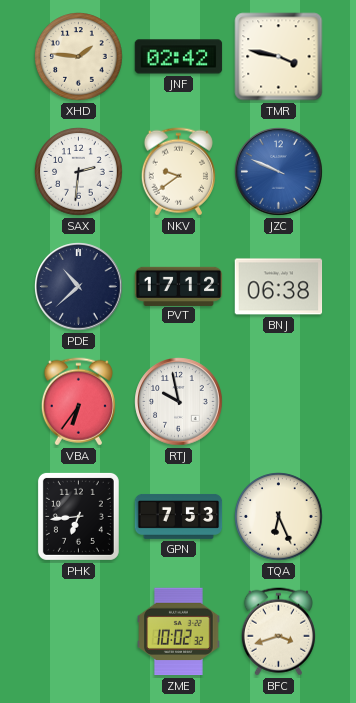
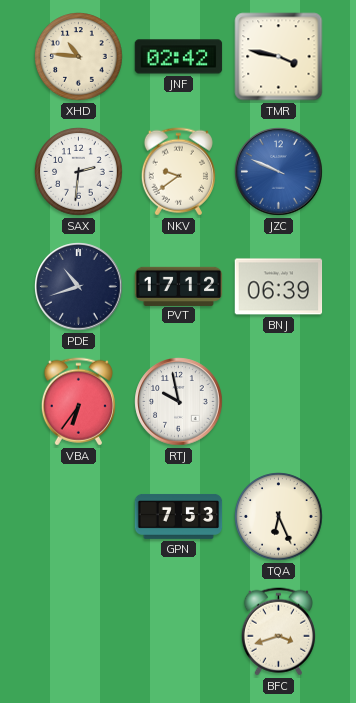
XHD: 1:46 -> 10:46
PDE: 10:38 -> 10:42
BNJ: 06:38 -> 06:39
PHK: 6:44 -> none
ZME: 10:02 -> none
